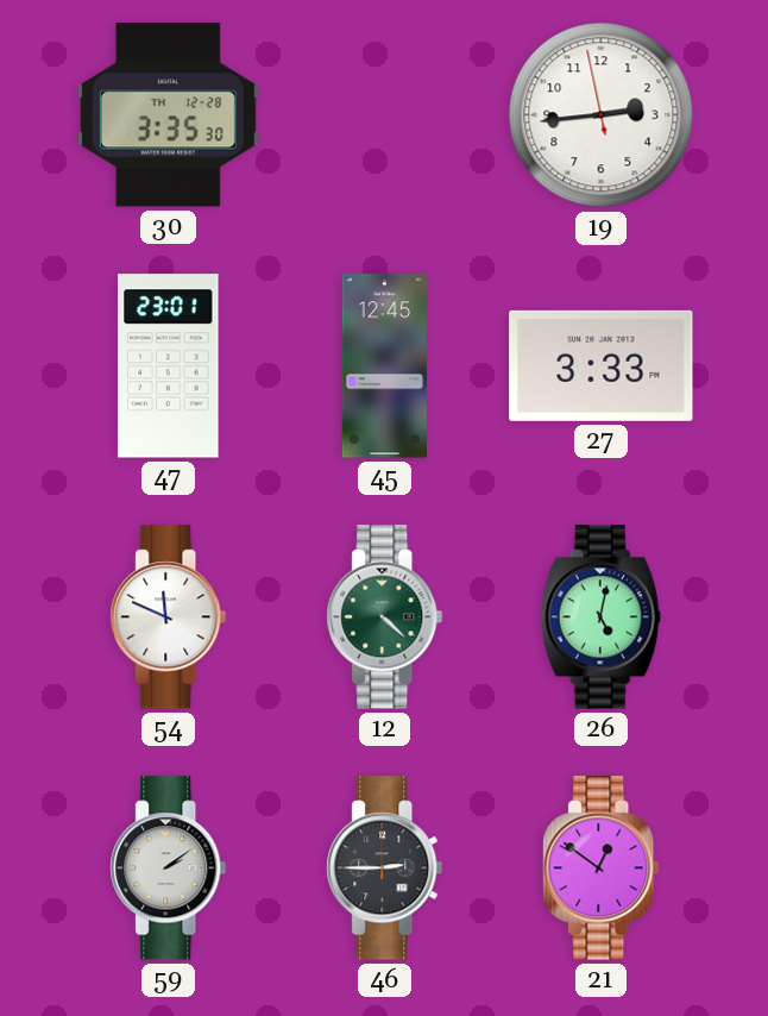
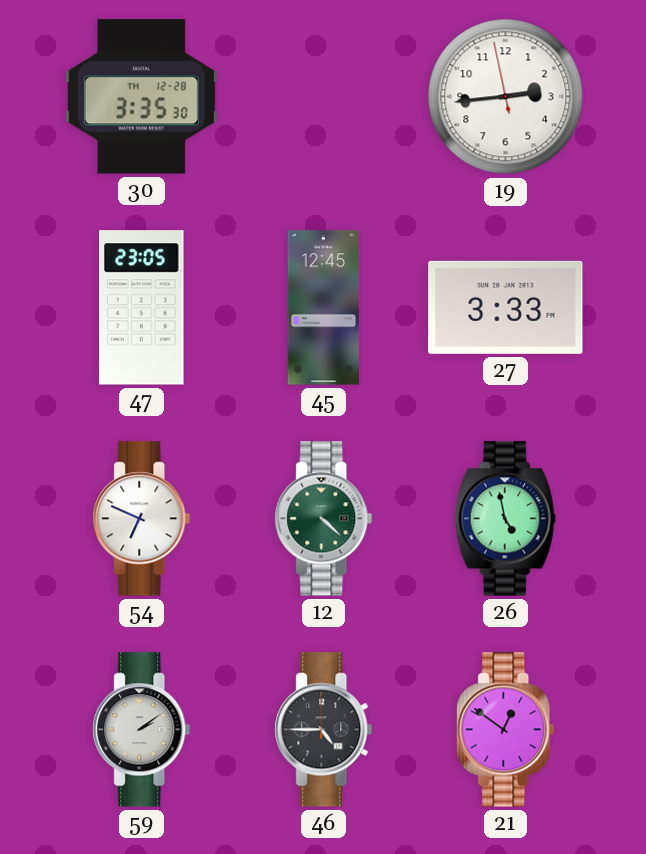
47: 23:01 -> 23:05
54: 11:49 -> 6:49
26: 5:02 -> 4:58
46: 2:45 -> 4:45
